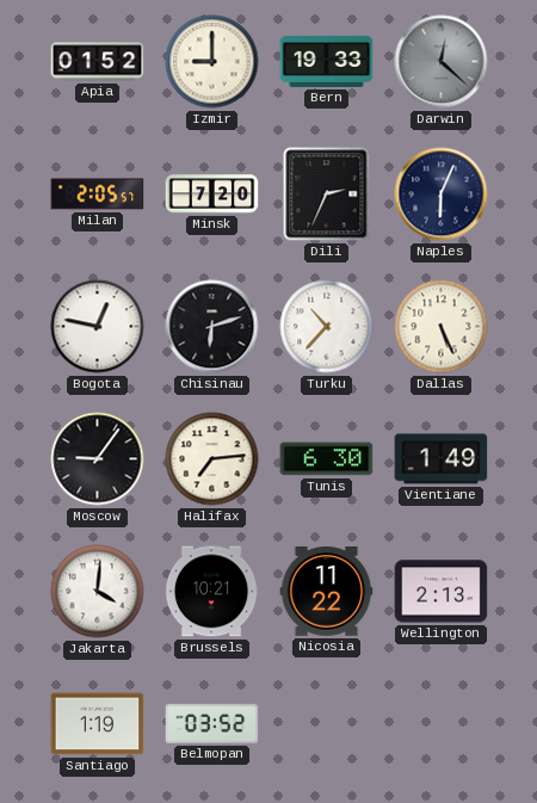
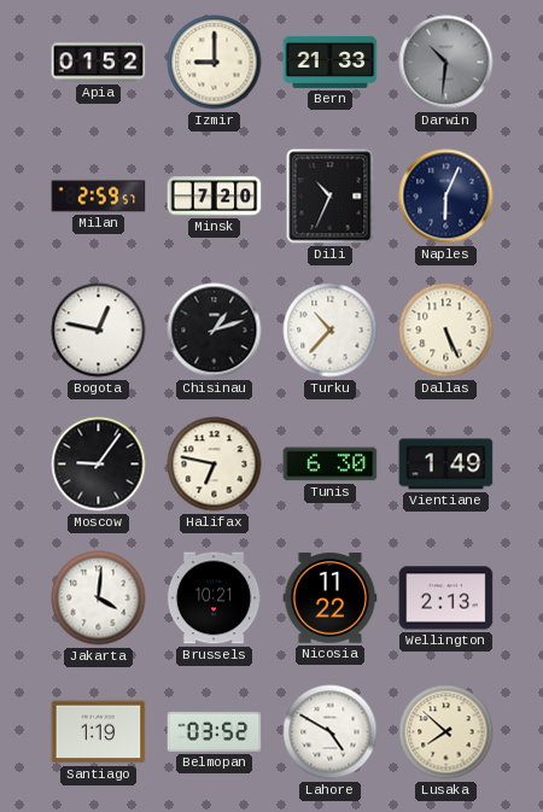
Bern: 19:33 -> 21:33
Darwin: 12:22 -> 10:31
Milan: 2:05 -> 2:59
Dili: 2:34 -> 10:34
Chisinau: 6:12 -> 1:12
Halifax: 7:14 -> 6:47
Lahore: none -> 4:50
Lusaka: none -> 7:52
